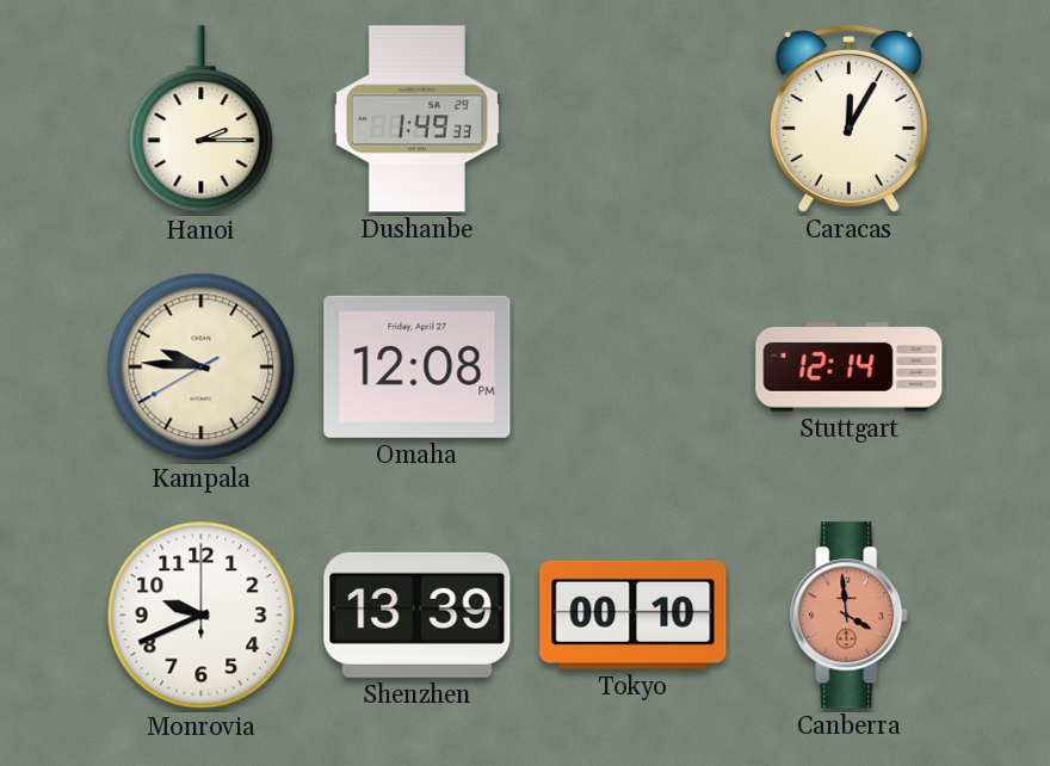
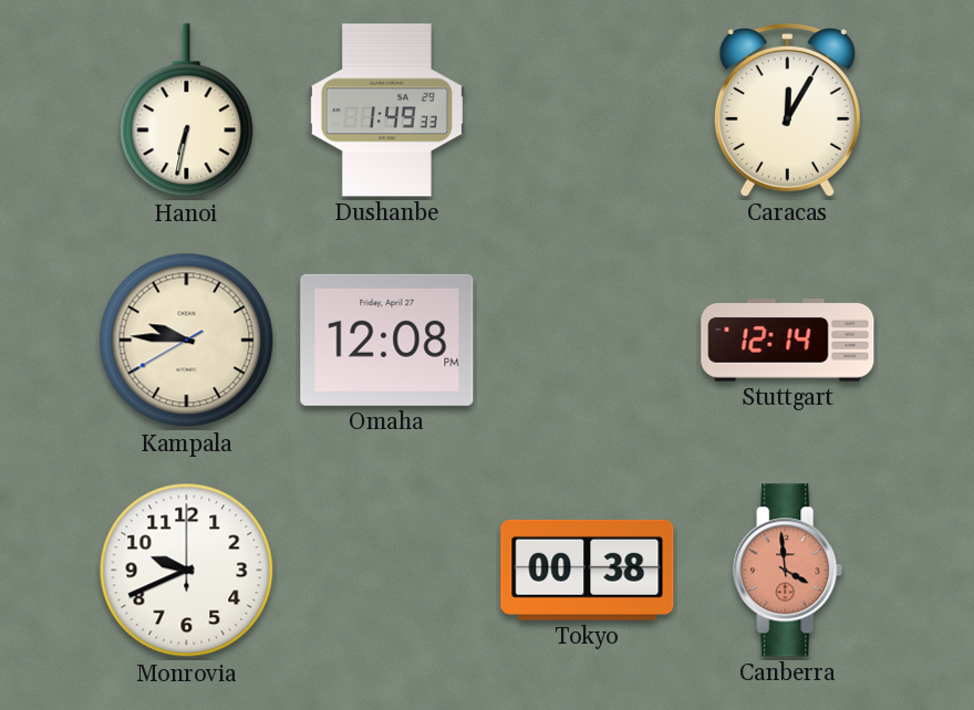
Hanoi: 2:15 -> 6:32
Shenzhen: 13:39 -> none
Tokyo: 00:10 -> 00:38
